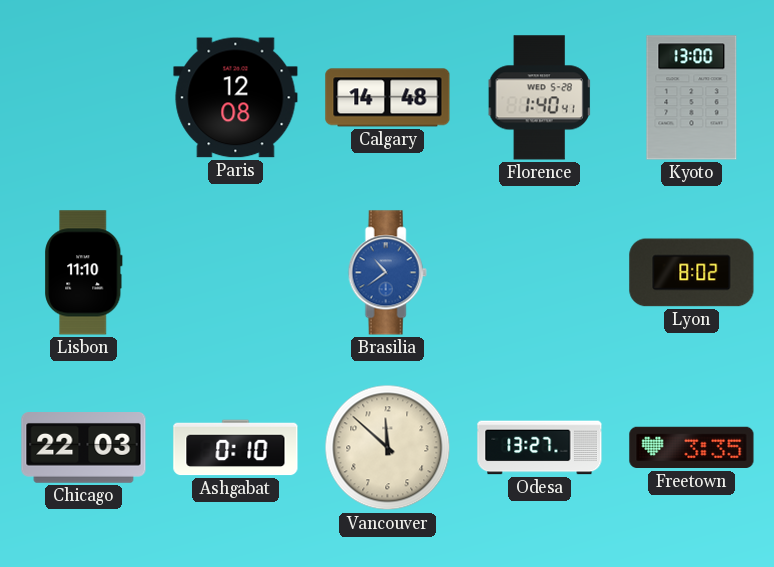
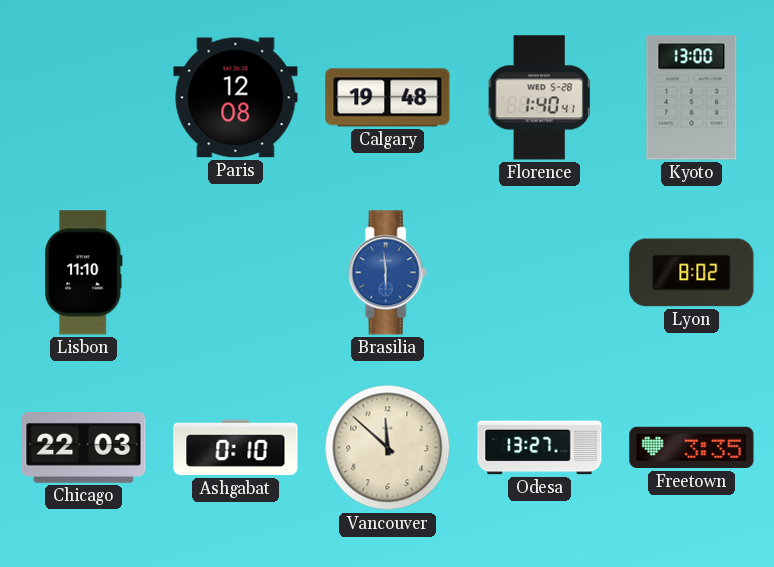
Calgary: 14:48 -> 19:48
Brasilia: 10:39 -> 5:59
